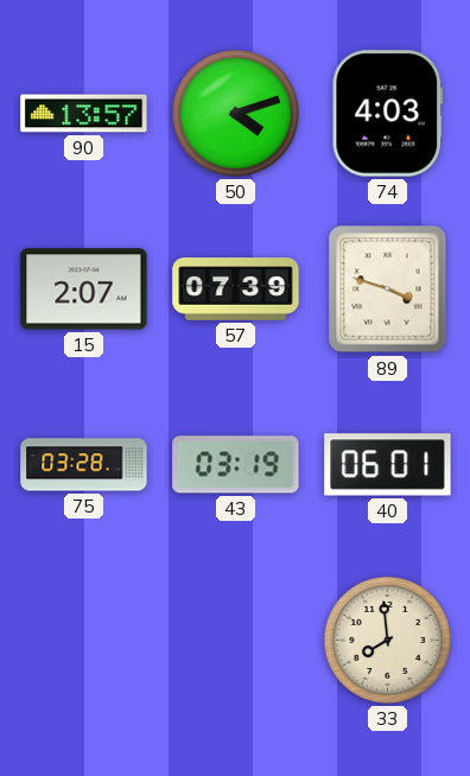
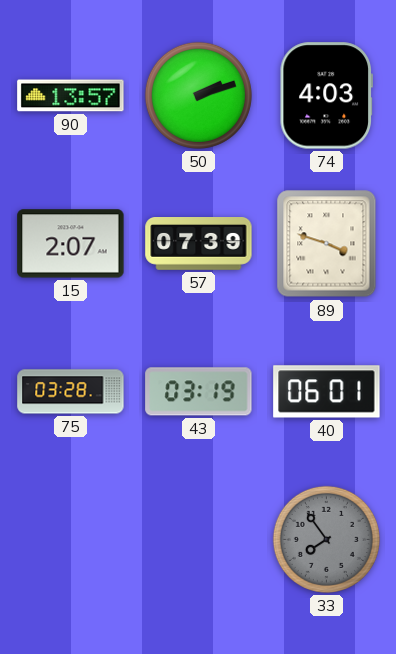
50: 4:12 -> 2:12
33: 7:59 -> 7:54
33 dial: cream -> grey
